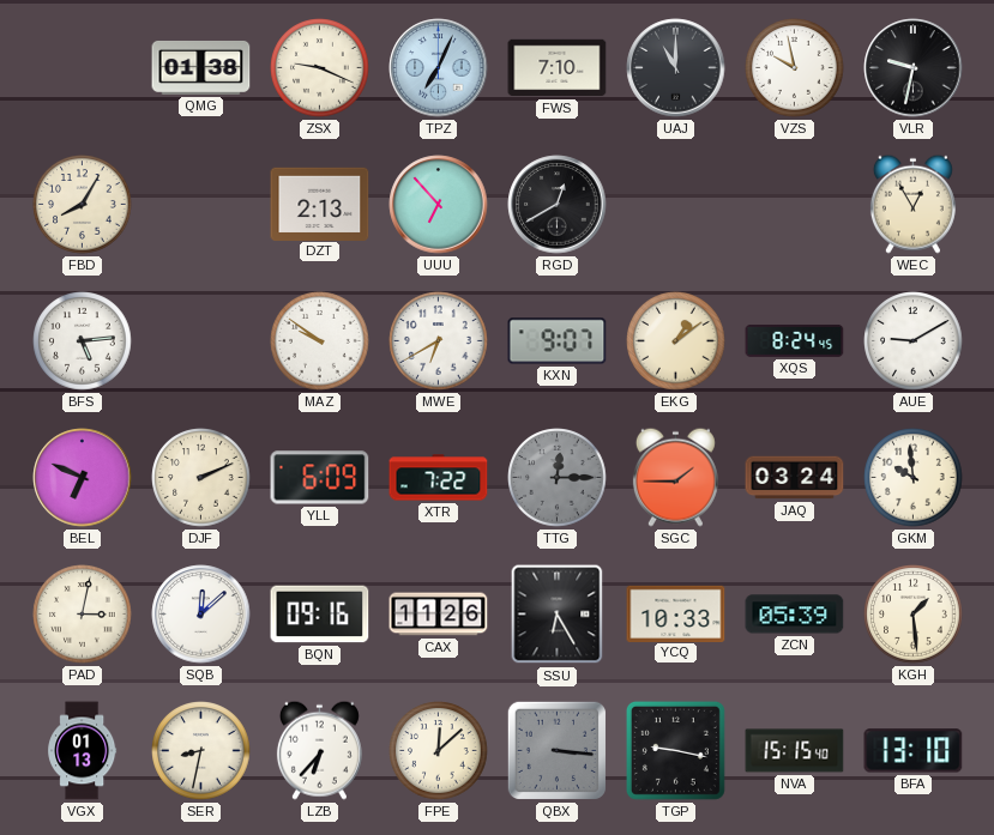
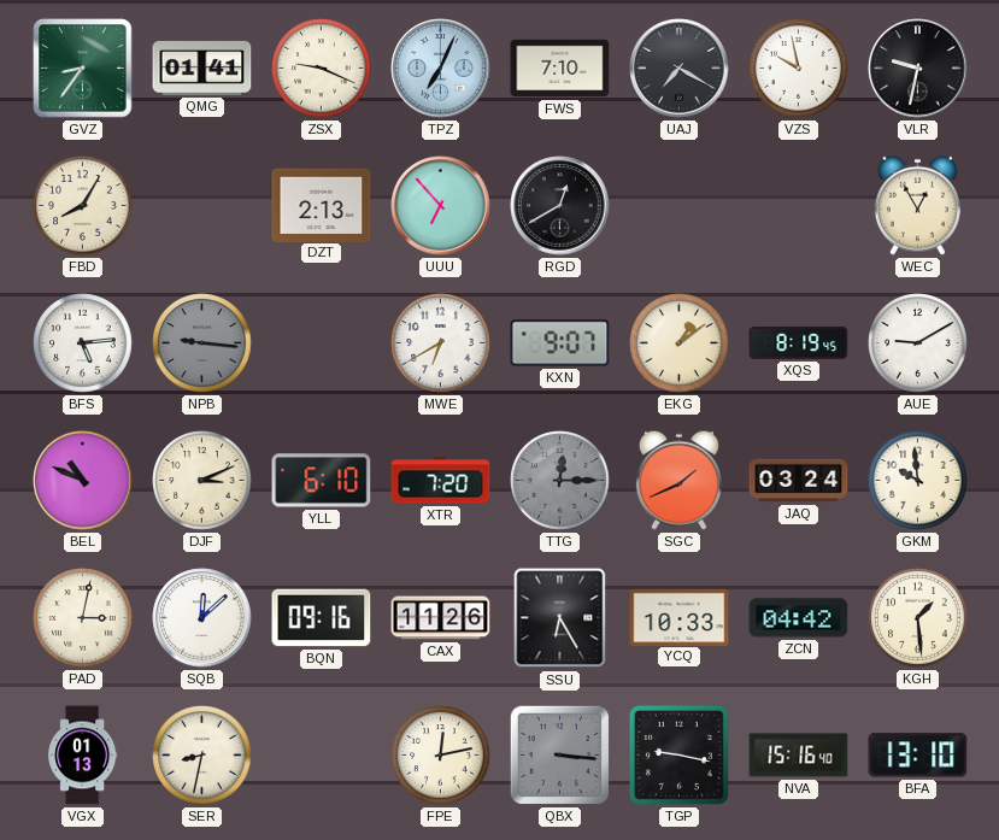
GVZ: none -> 8:36
QMG: 01:38 -> 01:41
UAJ: 11:00 -> 7:20
NPB: none -> 9:16
MAZ: 9:51 -> none
XQS: 8:24 -> 8:19
BEL: 6:49 -> 10:49
DJF: 2:11 -> 3:11
YLL: 6:09 -> 6:10
XTR: 7:22 -> 7:20
SGC: 1:45 -> 1:41
ZCN: 05:39 -> 04:42
LZB: 6:37 -> none
FPE: 12:08 -> 12:13
NVA: 15:15 -> 15:16
